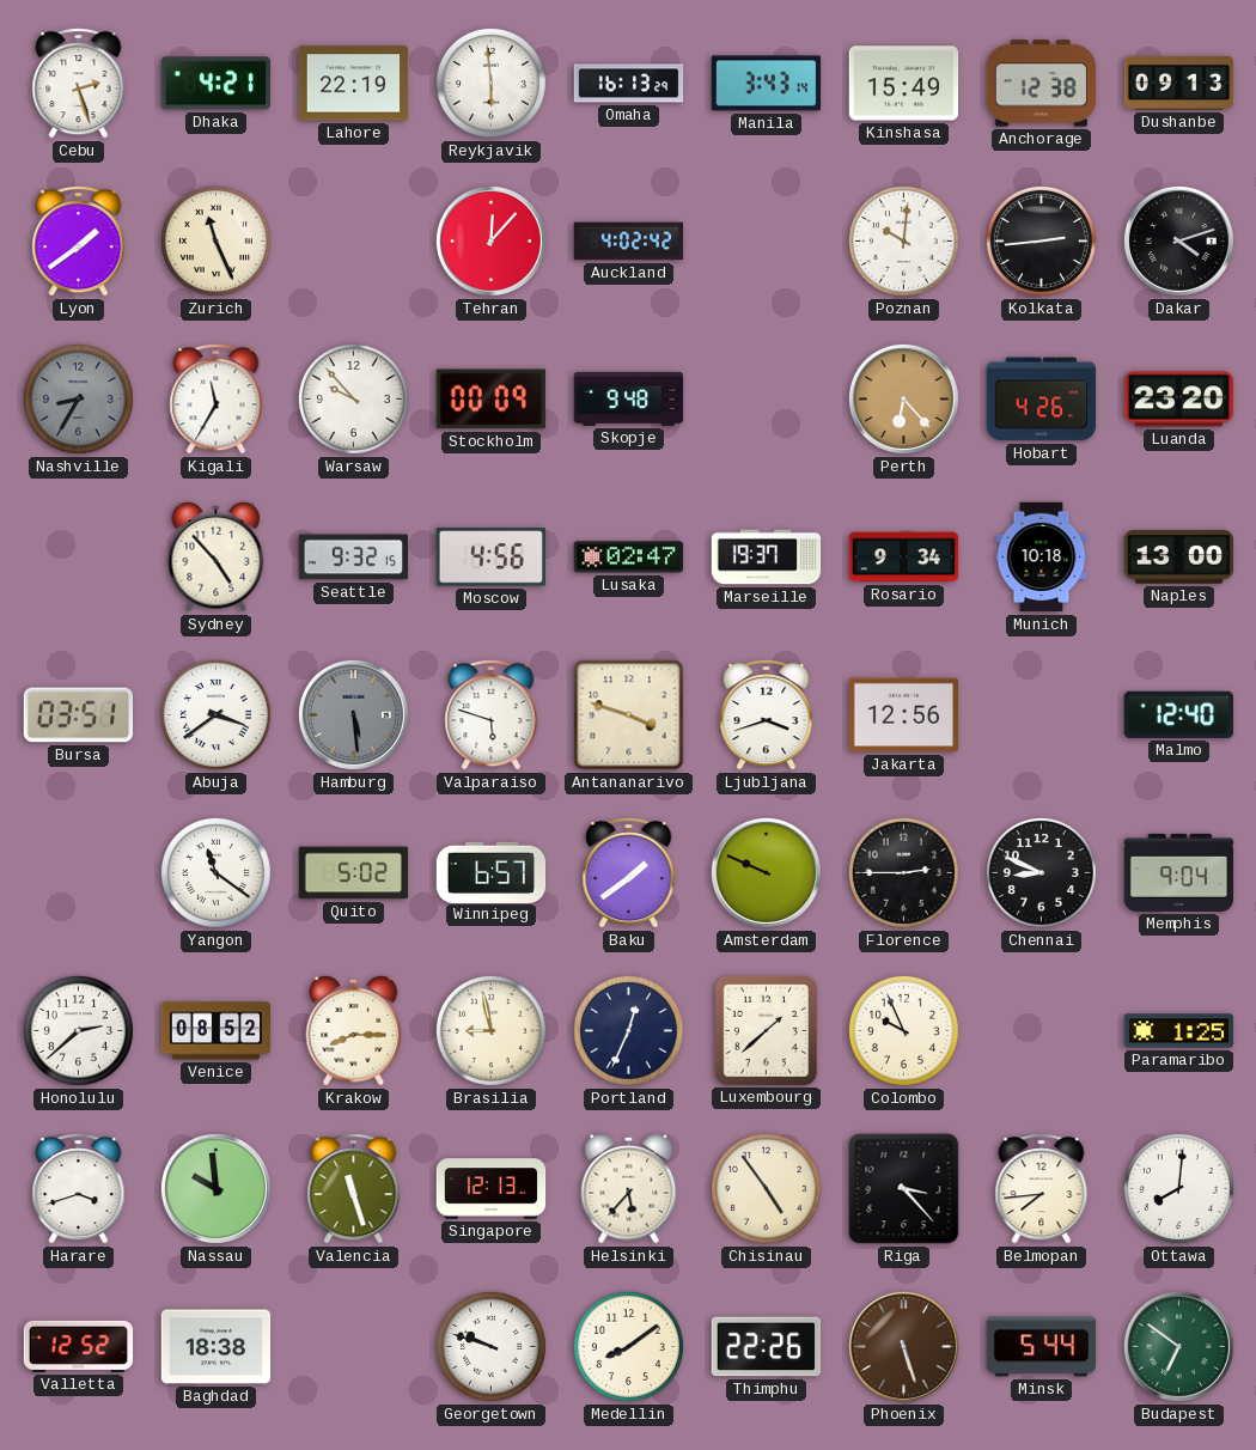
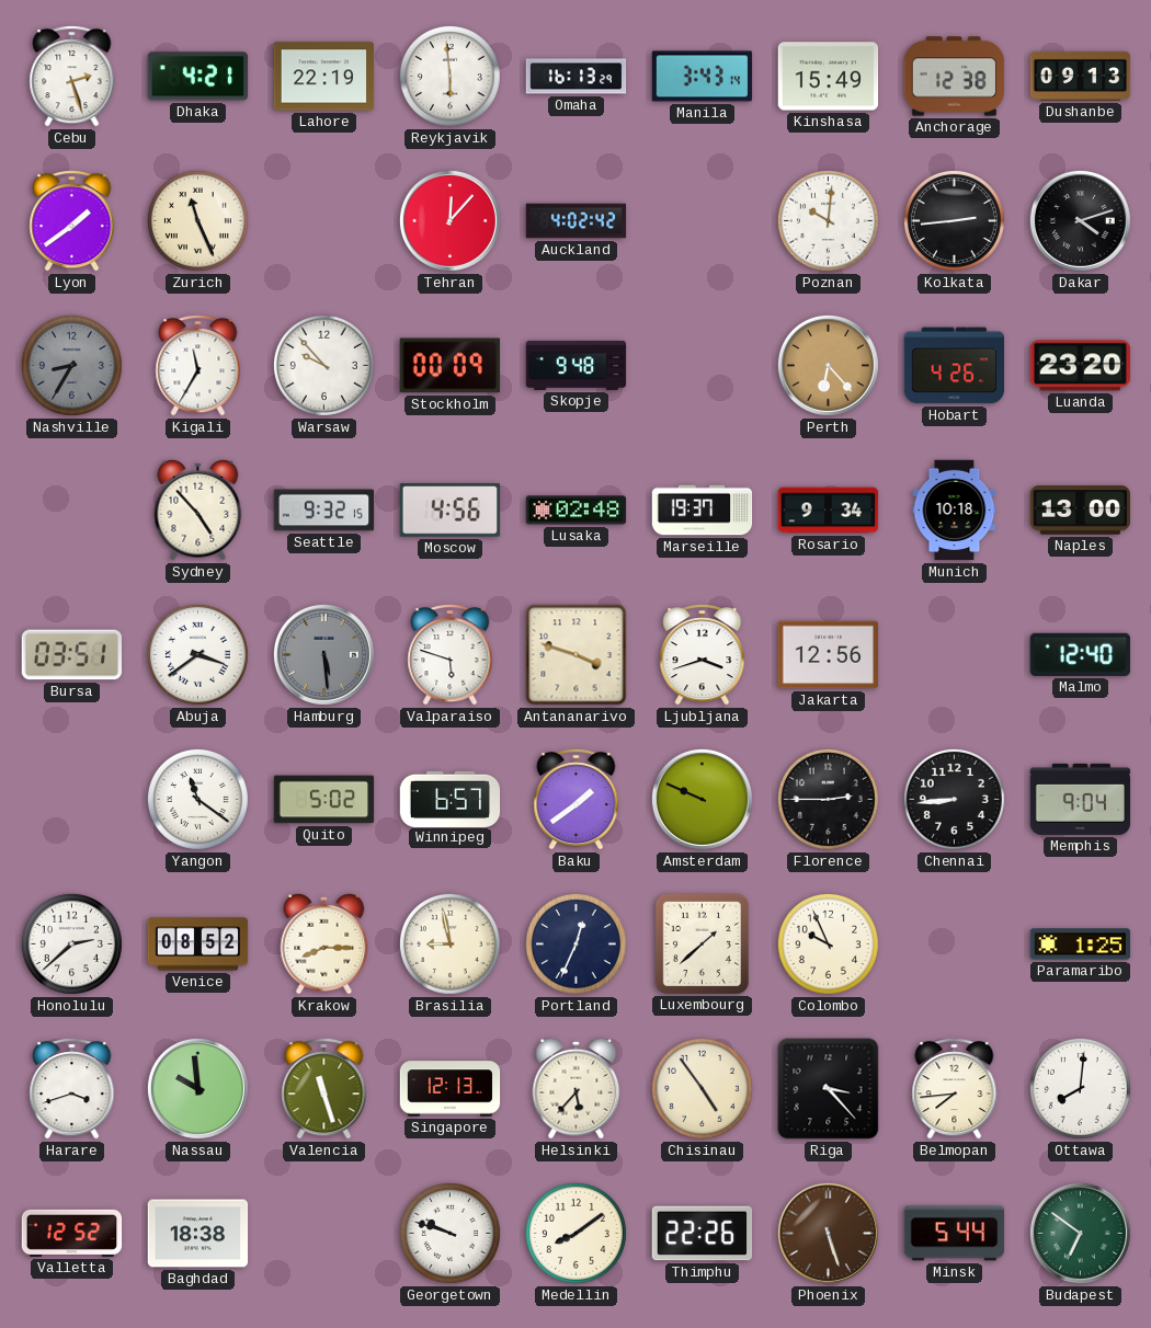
Lusaka: 02:47 -> 02:48
Chennai: 8:49 -> 8:44
